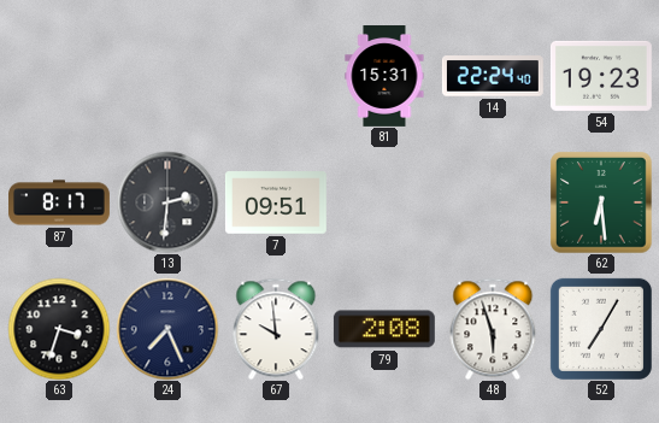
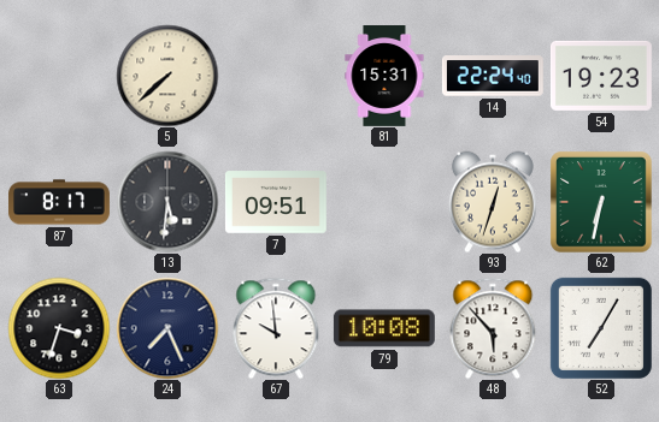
5: none -> 7:38
13: 2:31 -> 5:31
93: none -> 12:33
62: 6:29 -> 6:32
79: 2:08 -> 10:08
48: 5:57 -> 5:53
